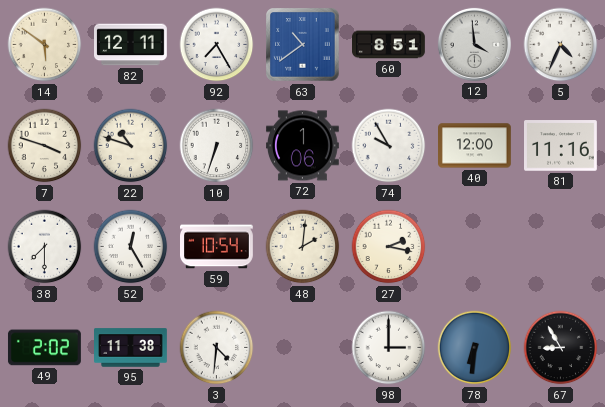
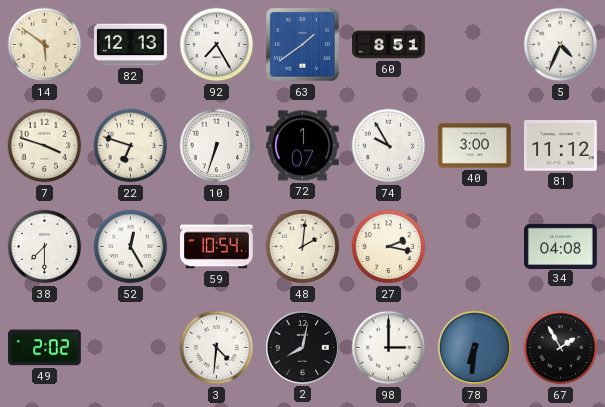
82: 12:11 -> 12:13
63: 10:39 -> 1:39
12: 3:59 -> none
22: 10:48 -> 6:48
72: 1:06 -> 1:07
40: 12:00 -> 3:00
81: 11:16 -> 11:12
34: none -> 04:08
95: 11:38 -> none
2: none -> 8:02
67: 8:55 -> 1:55
